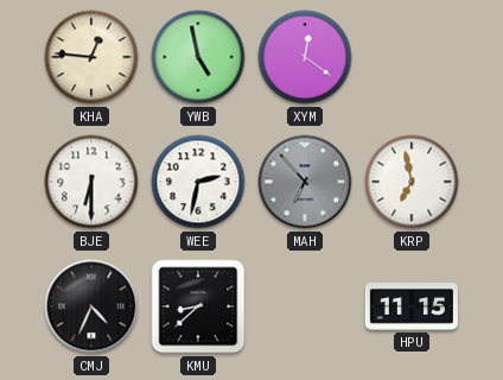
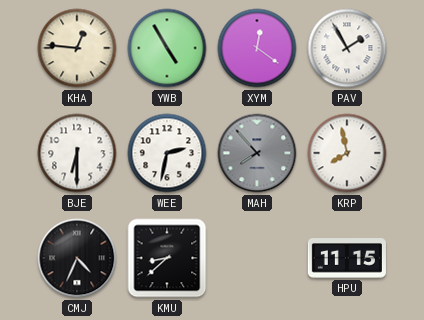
YWB: 4:58 -> 4:55
PAV: none -> 1:55
MAH: 6:53 -> 7:53
KRP: 6:58 -> 7:58
